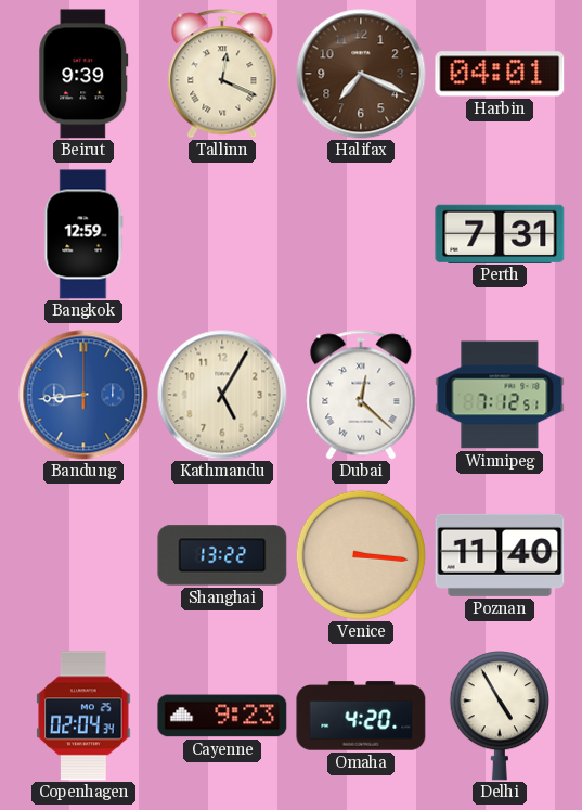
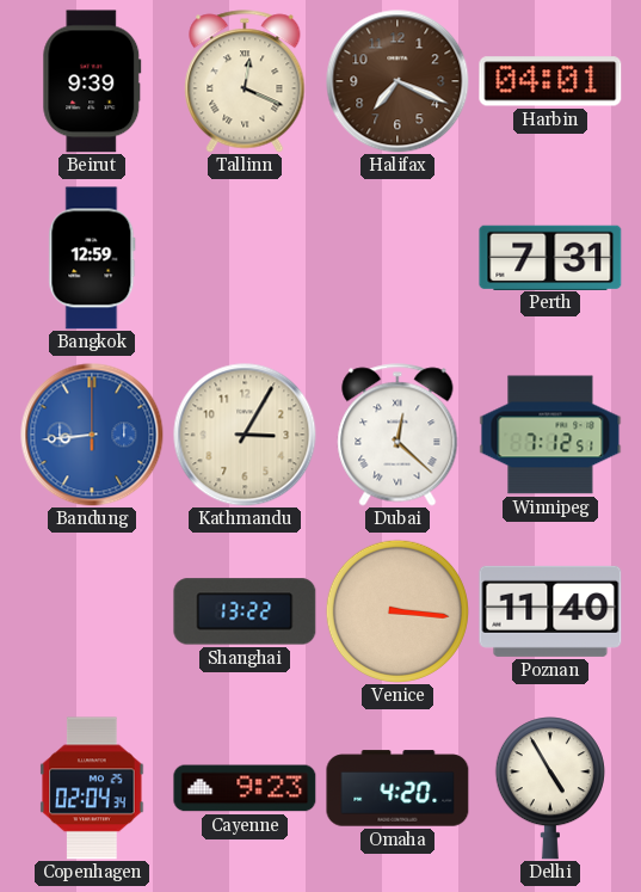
Kathmandu: 5:05 -> 3:05
